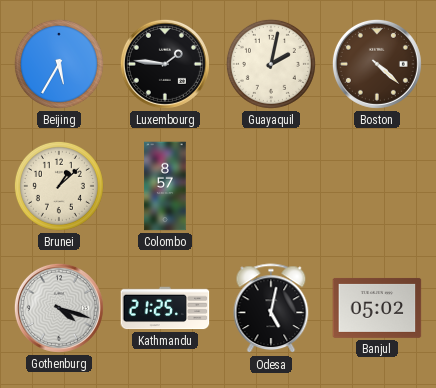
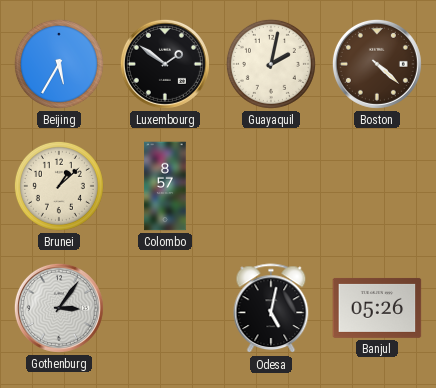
Luxembourg: 1:46 -> 1:51
Gothenburg: 4:18 -> 3:06
Kathmandu: 21:25 -> none
Banjul: 05:02 -> 05:26
